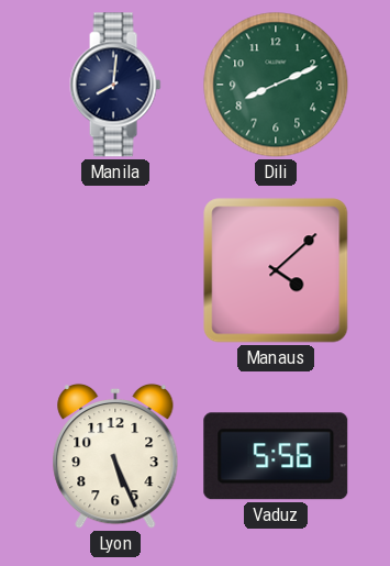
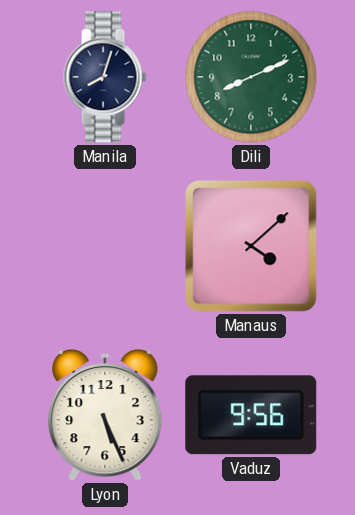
Manila: 8:01 -> 8:03
Vaduz: 5:56 -> 9:56
